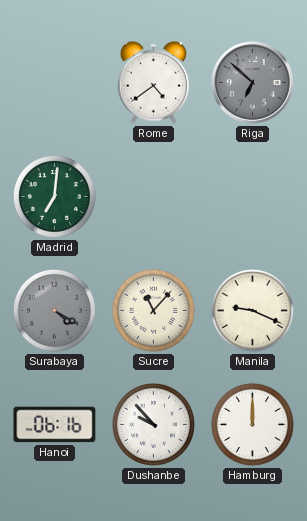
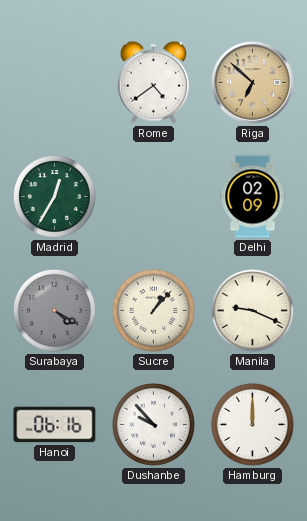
Riga dial: grey -> champagne
Madrid: 7:01 -> 12:35
Delhi: none -> 02:09
Sucre: 11:07 -> 1:07
